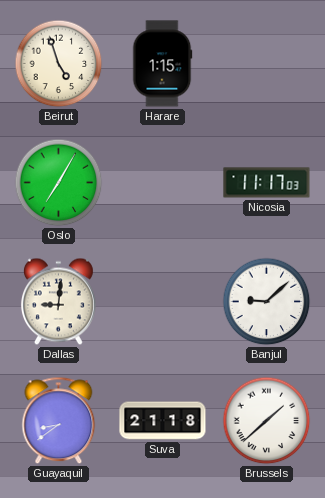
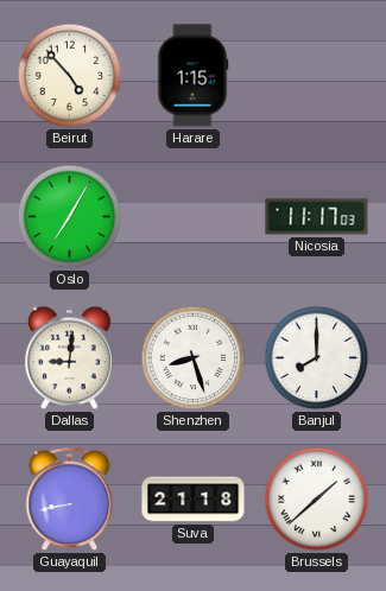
Beirut: 4:57 -> 4:53
Shenzhen: none -> 8:27
Banjul: 9:08 -> 8:00
Guayaquil: 8:39 -> 8:43
